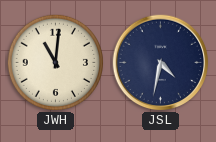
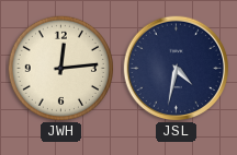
JWH: 11:01 -> 12:14
